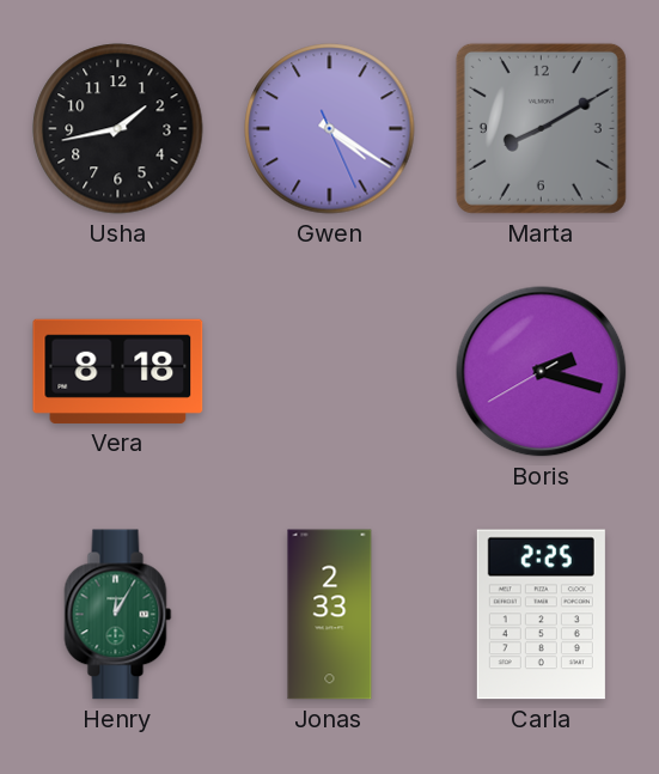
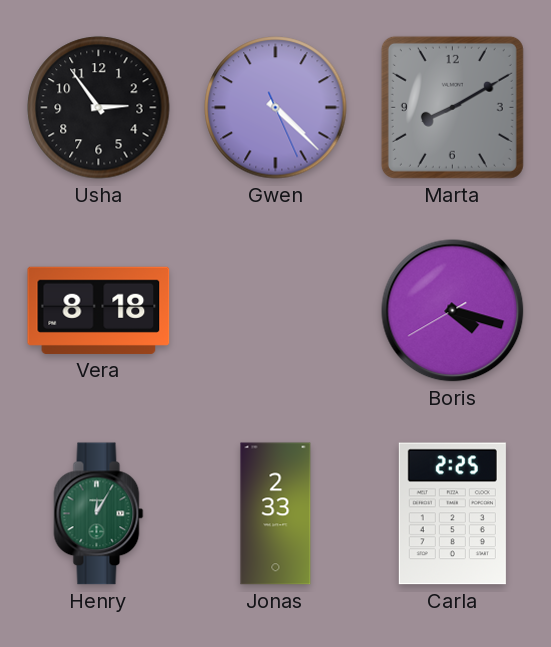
Usha: 1:43 -> 2:54
Gwen: 4:20 -> 4:22
Boris: 2:17 -> 4:17
